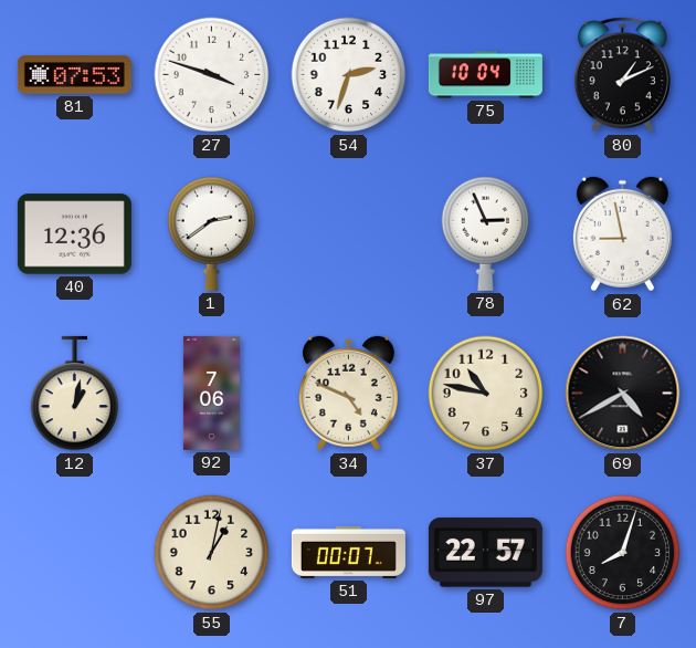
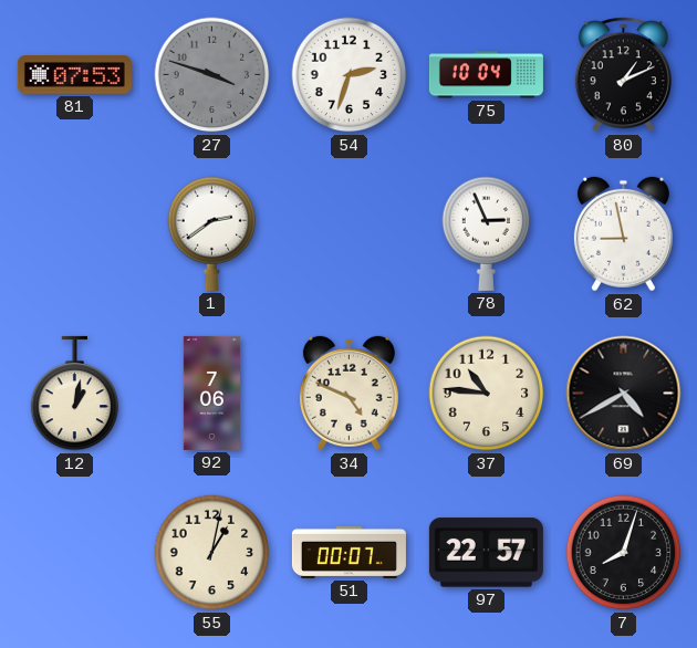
27 dial: white -> grey
40: 12:36 -> none
37: 10:47 -> 10:46
